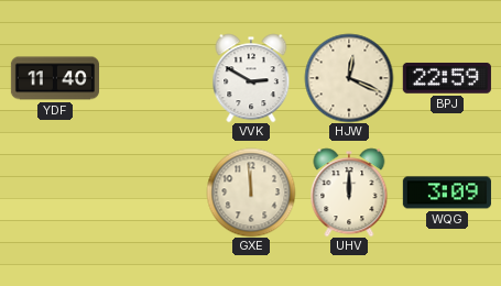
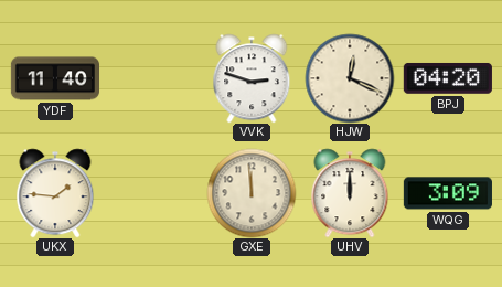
VVK: 2:50 -> 2:48
BPJ: 22:59 -> 04:20
UKX: none -> 1:46
